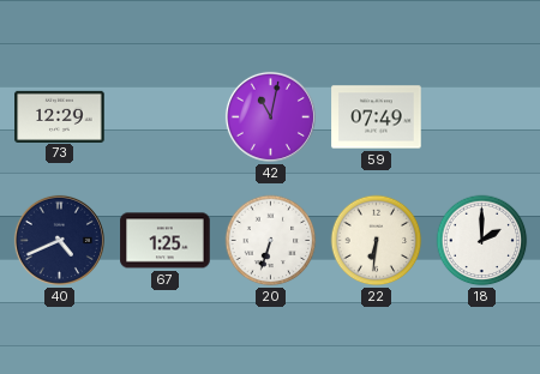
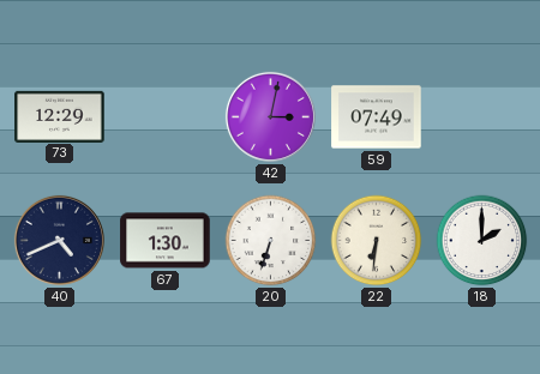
42: 11:02 -> 3:02
67: 1:25 -> 1:30
